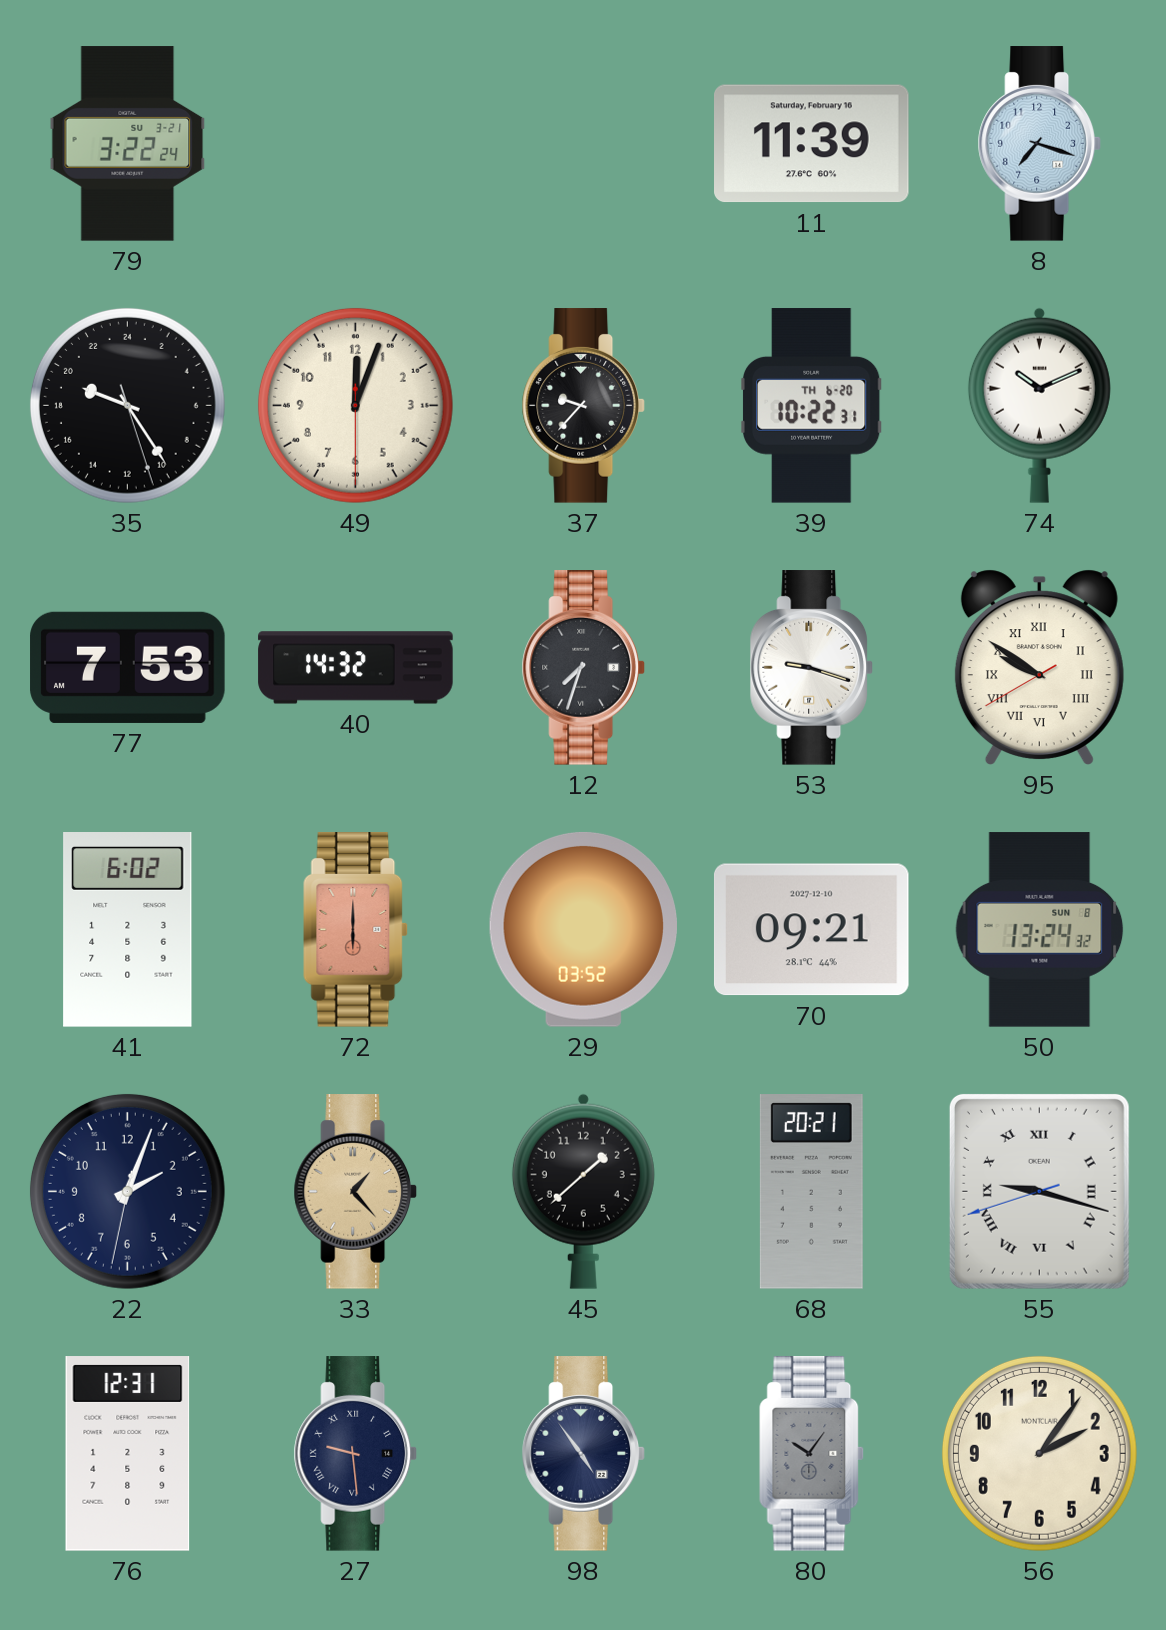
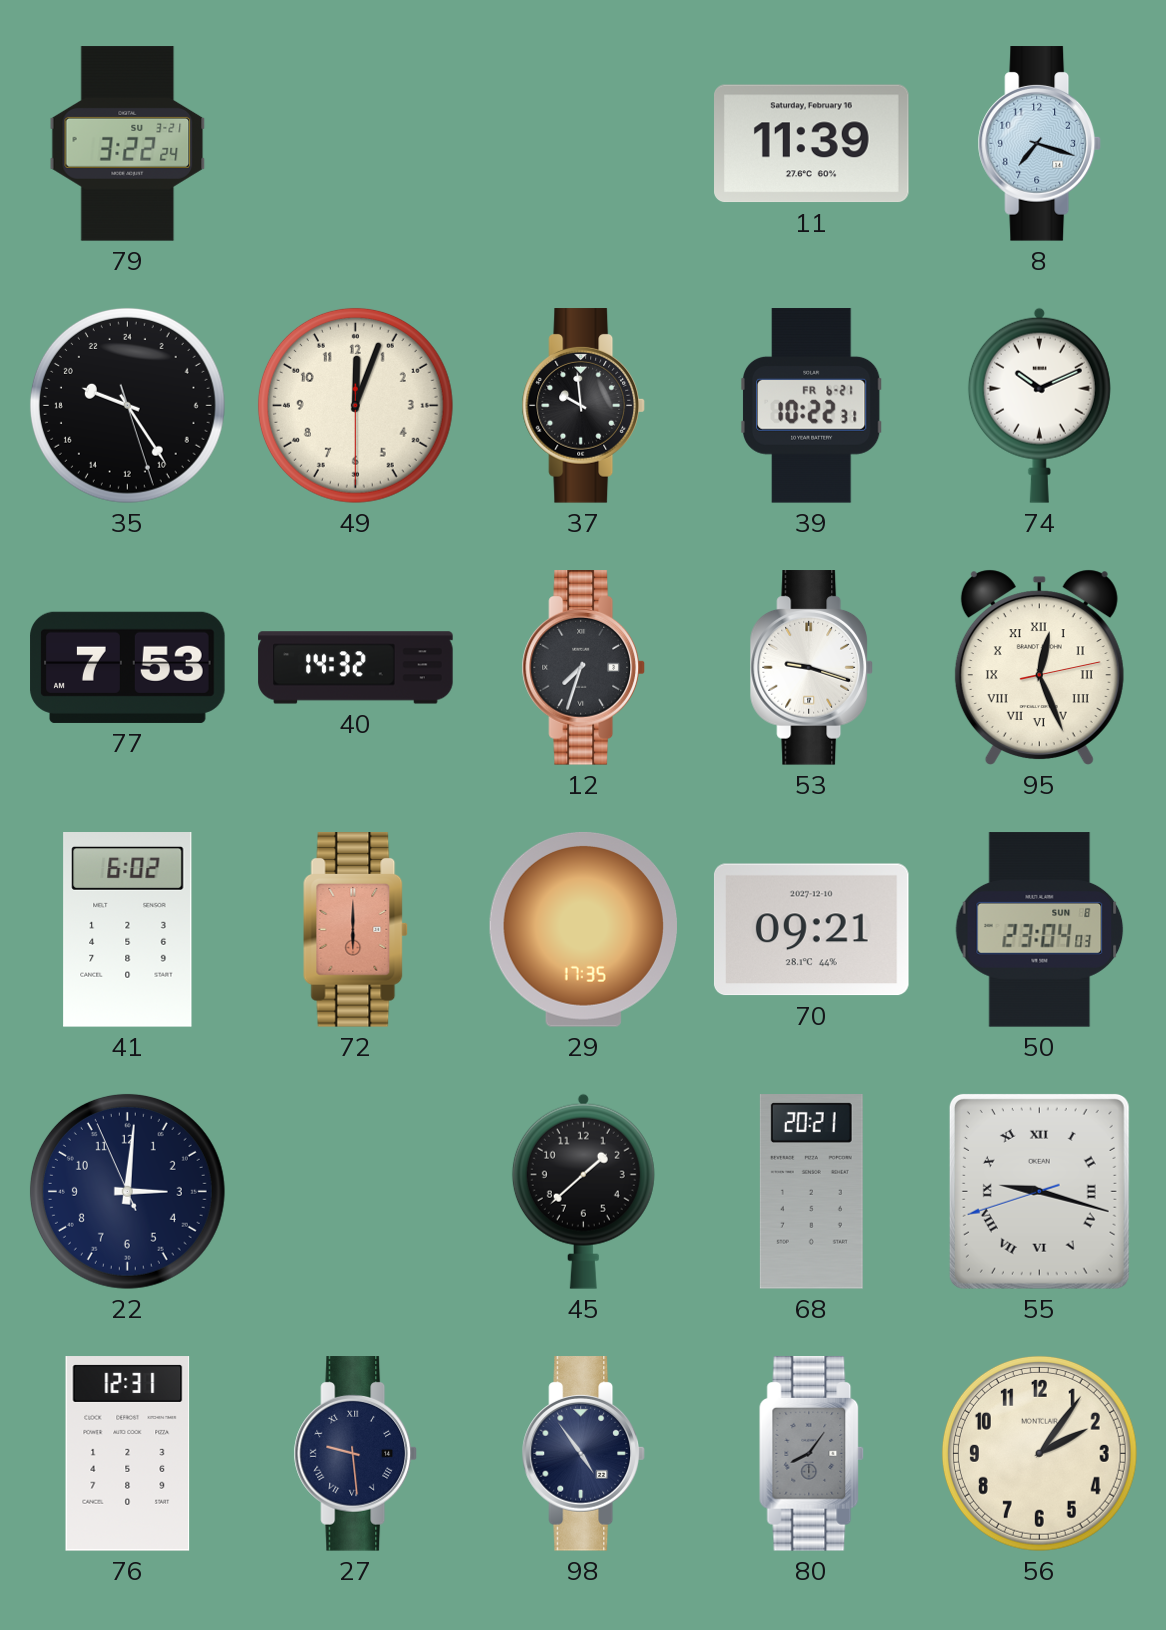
37: 9:37 -> 9:59
39 date: TH 6-20 -> FR 6-21
95: 9:50 -> 12:26
29: 03:52 -> 17:35
50: 13:24 -> 23:04
22: 2:03 -> 3:00
33: 1:23 -> none
80: 10:06 -> 8:06
